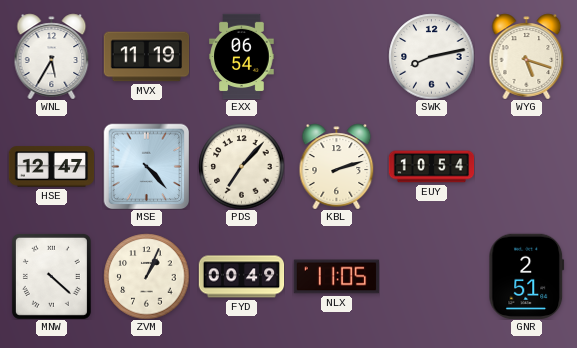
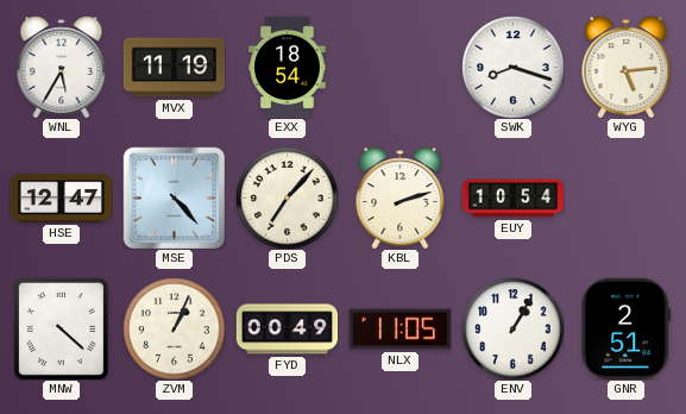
EXX: 06:54 -> 18:54
SWK: 8:13 -> 8:18
WYG: 5:18 -> 5:14
ENV: none -> 1:05
